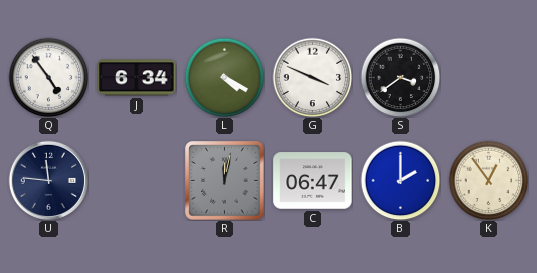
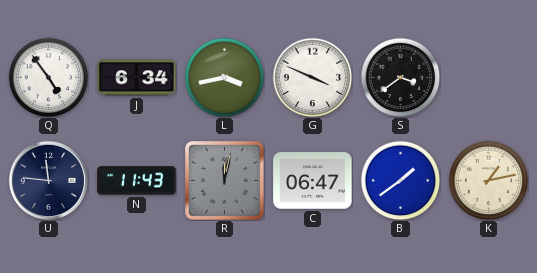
L: 4:20 -> 3:43
N: none -> 11:43
B: 2:00 -> 1:39
K: 12:54 -> 1:13
